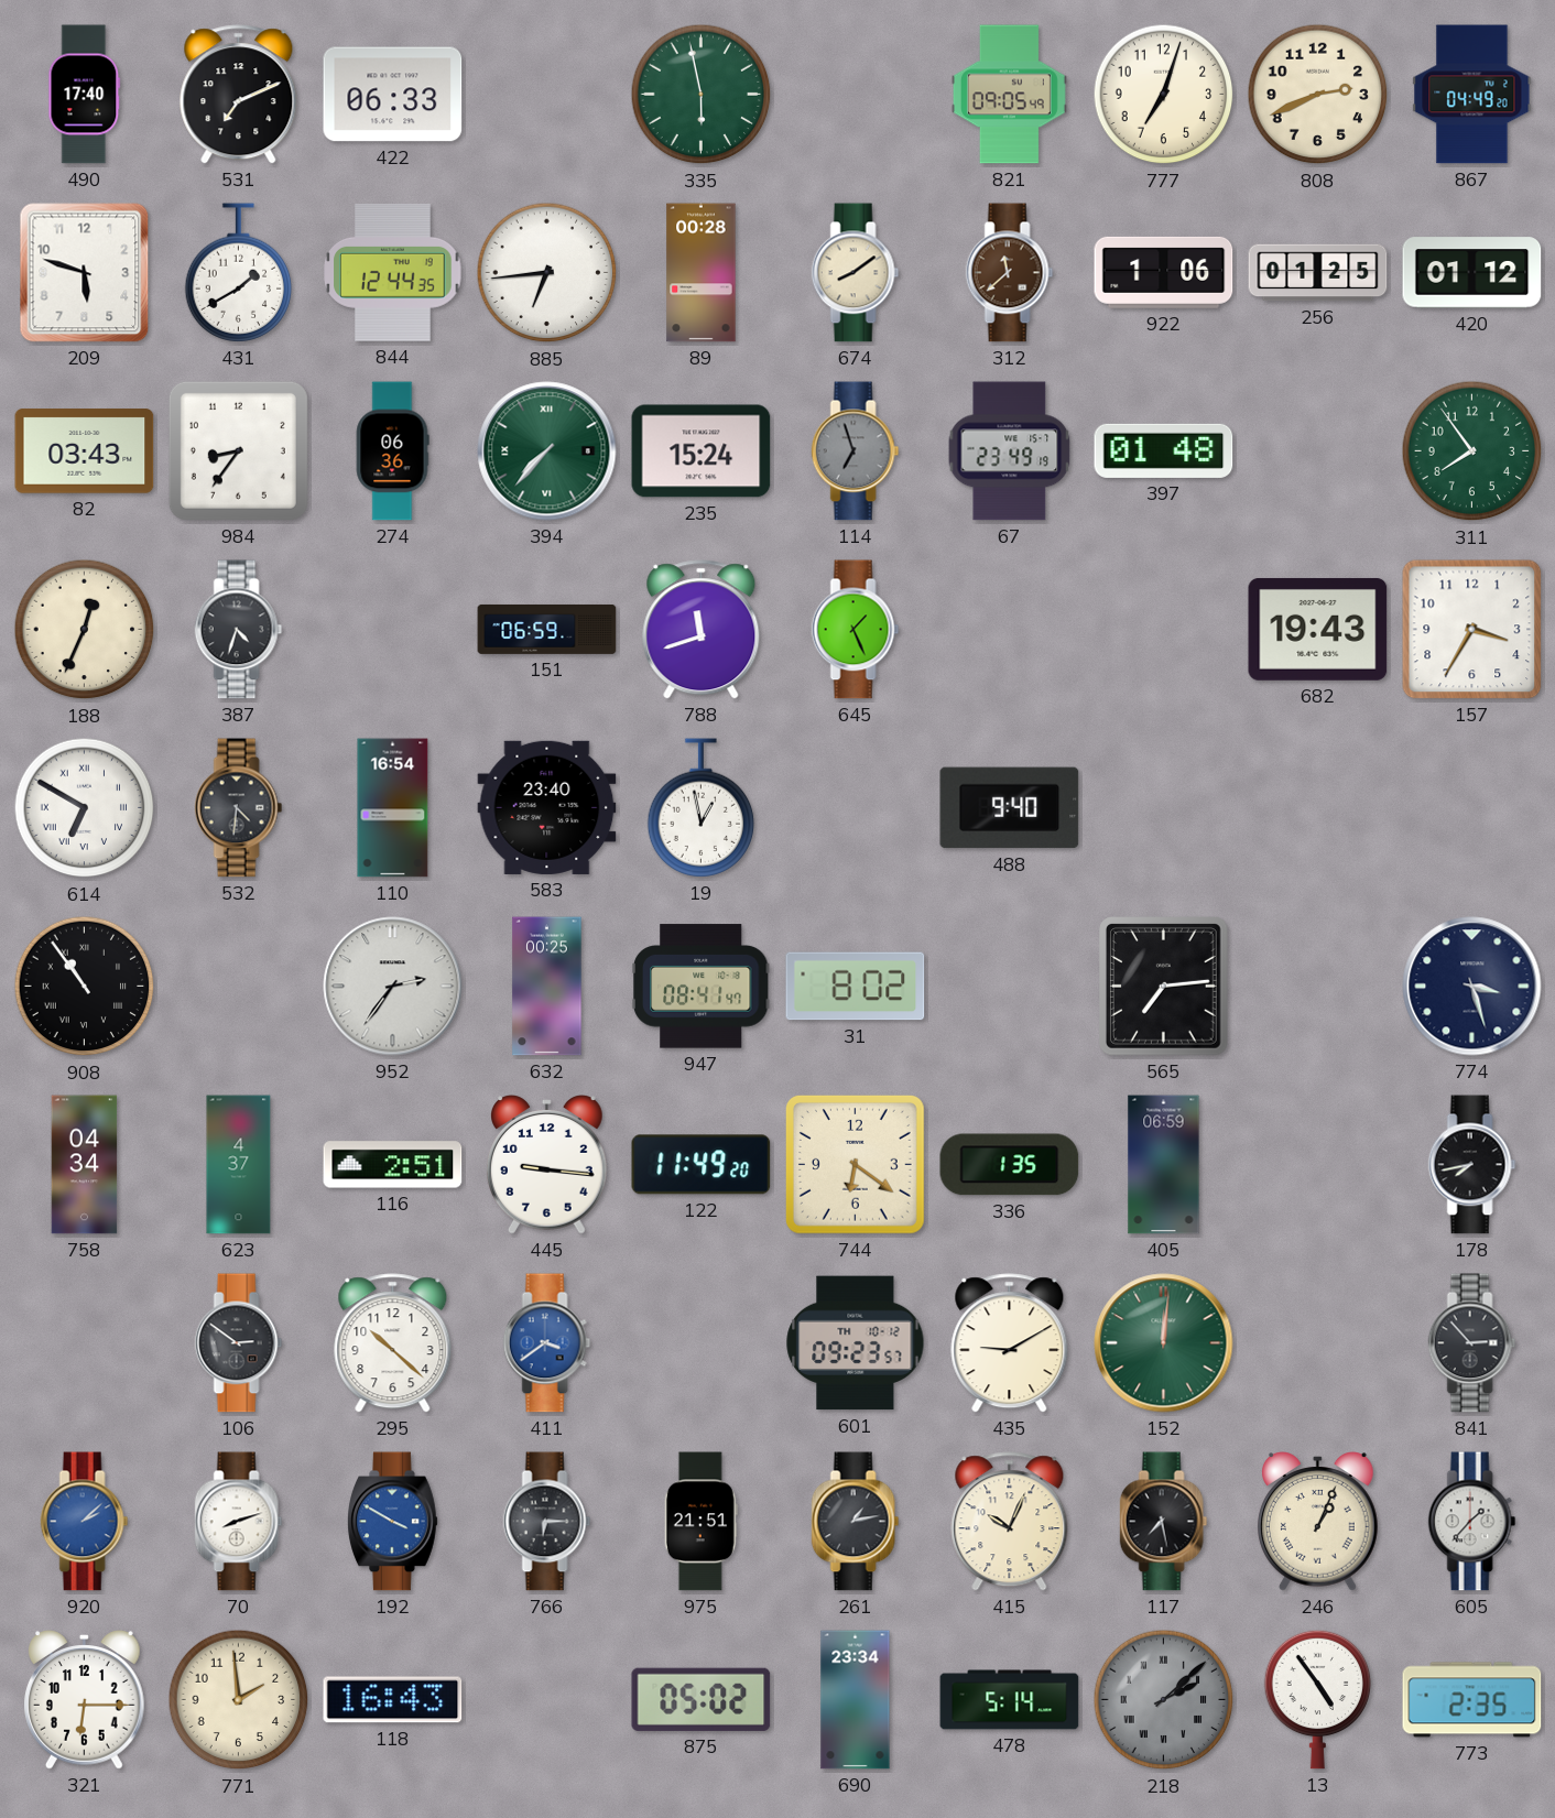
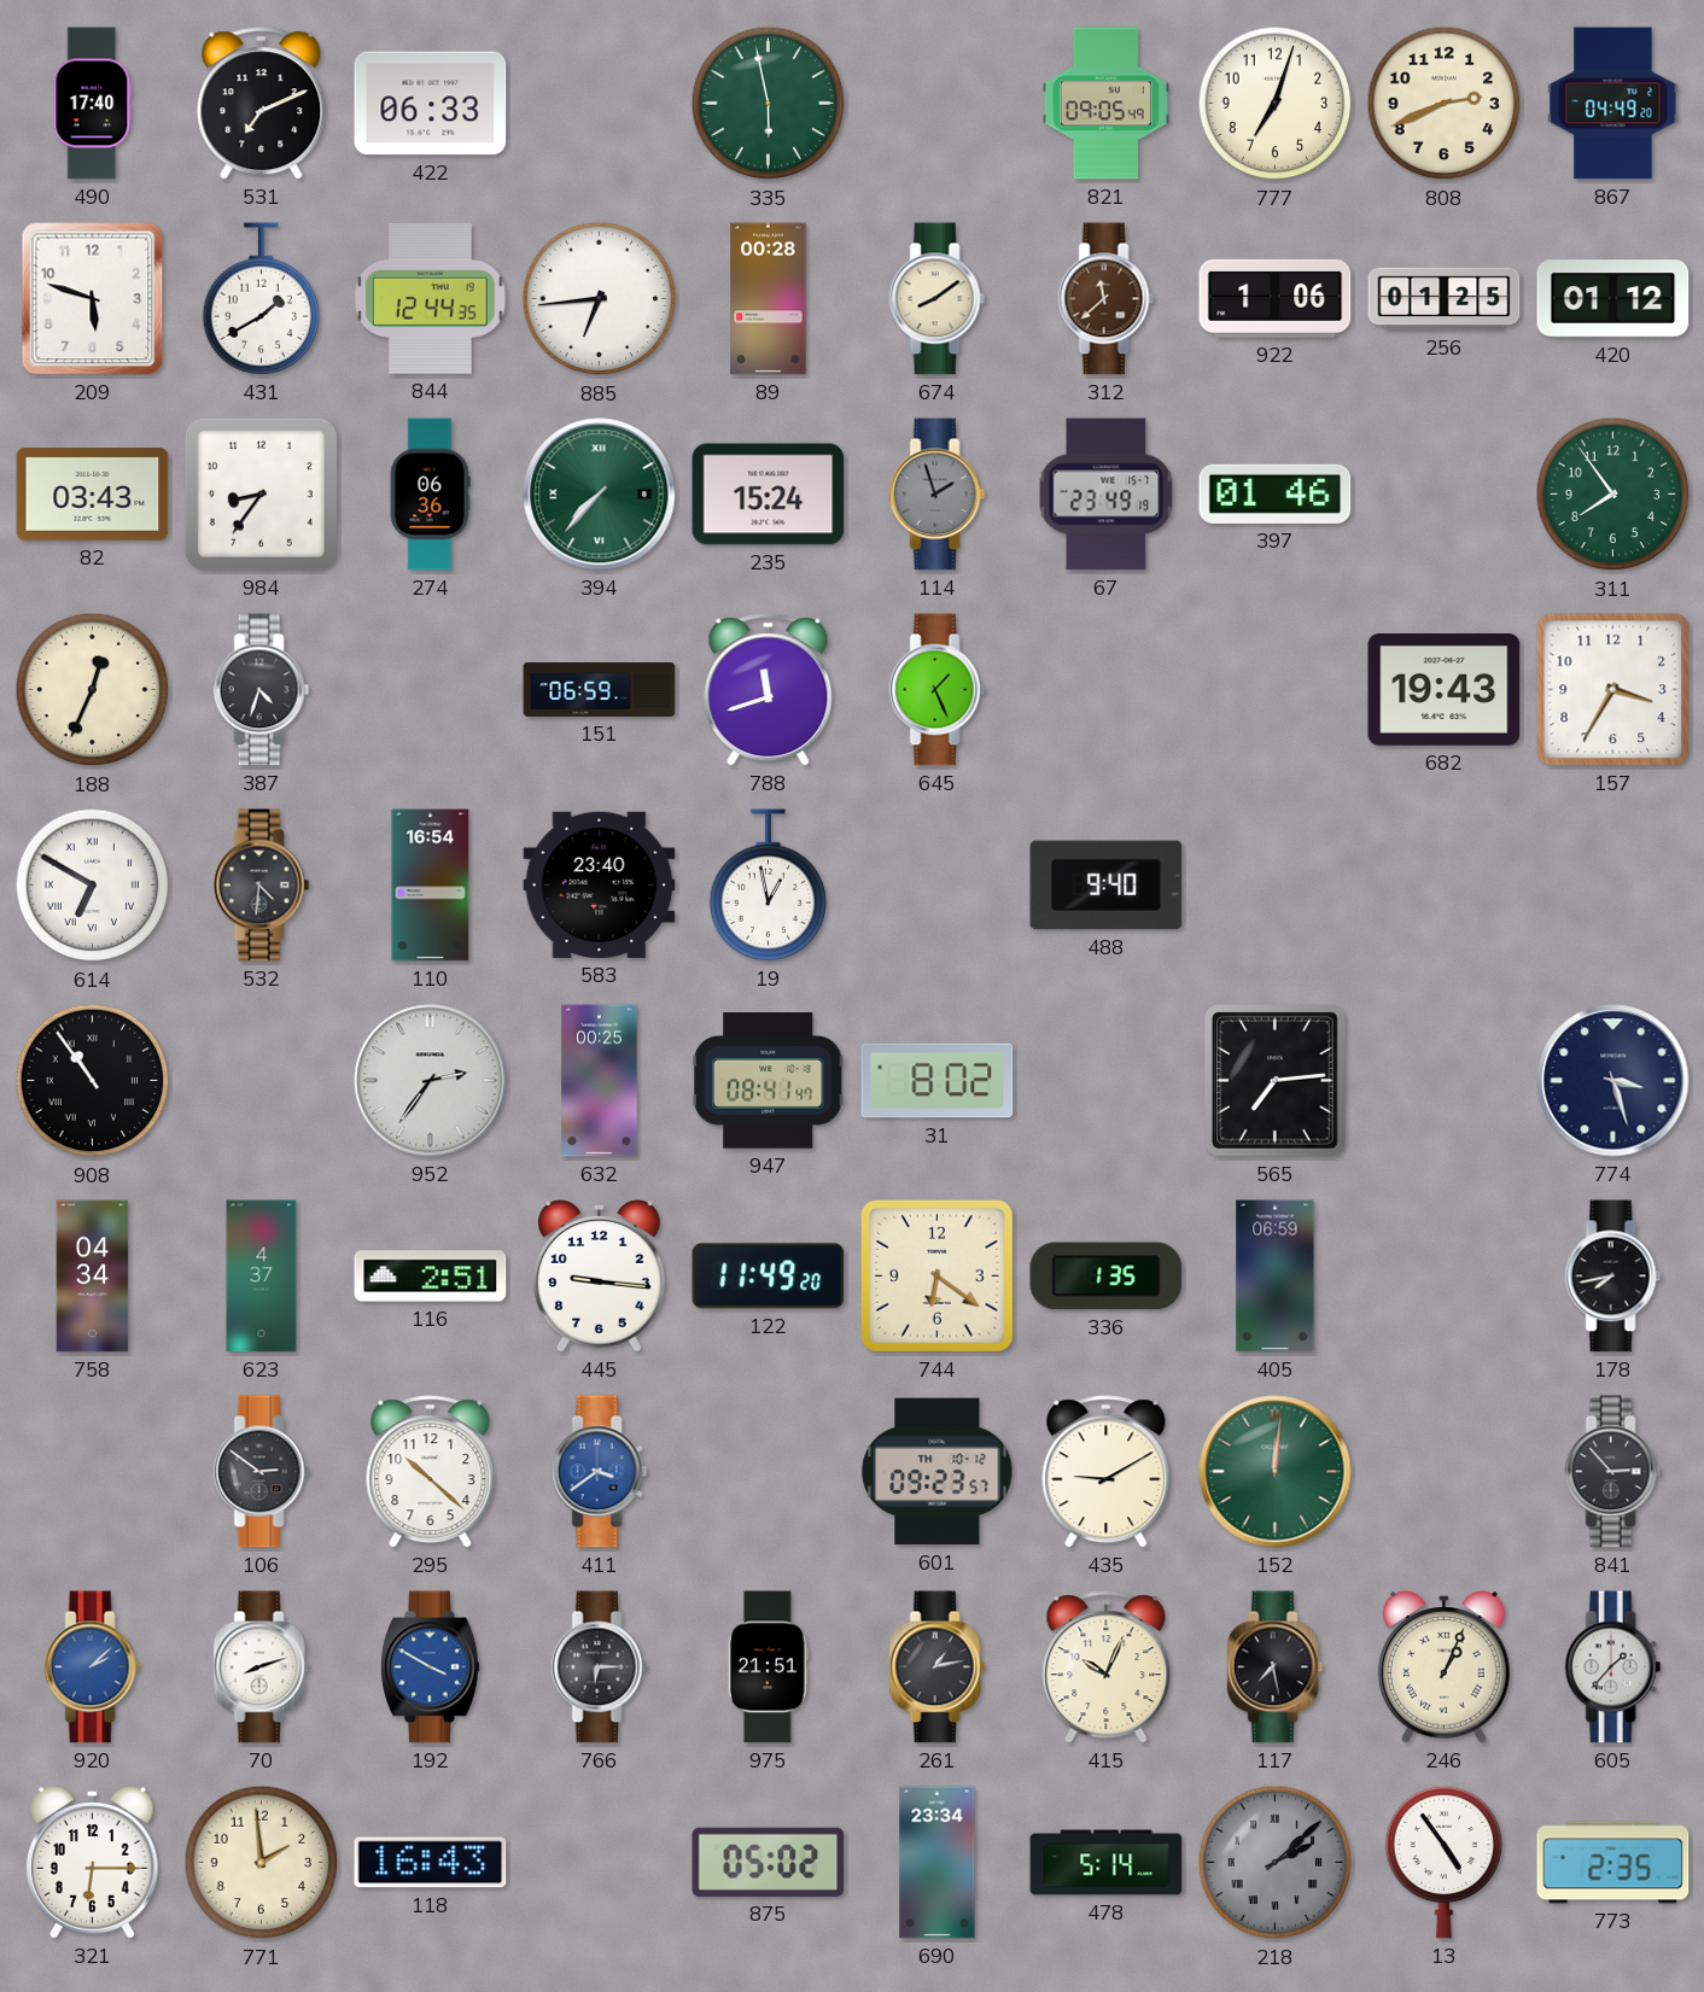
114: 6:57 -> 1:57
397: 01:48 -> 01:46
